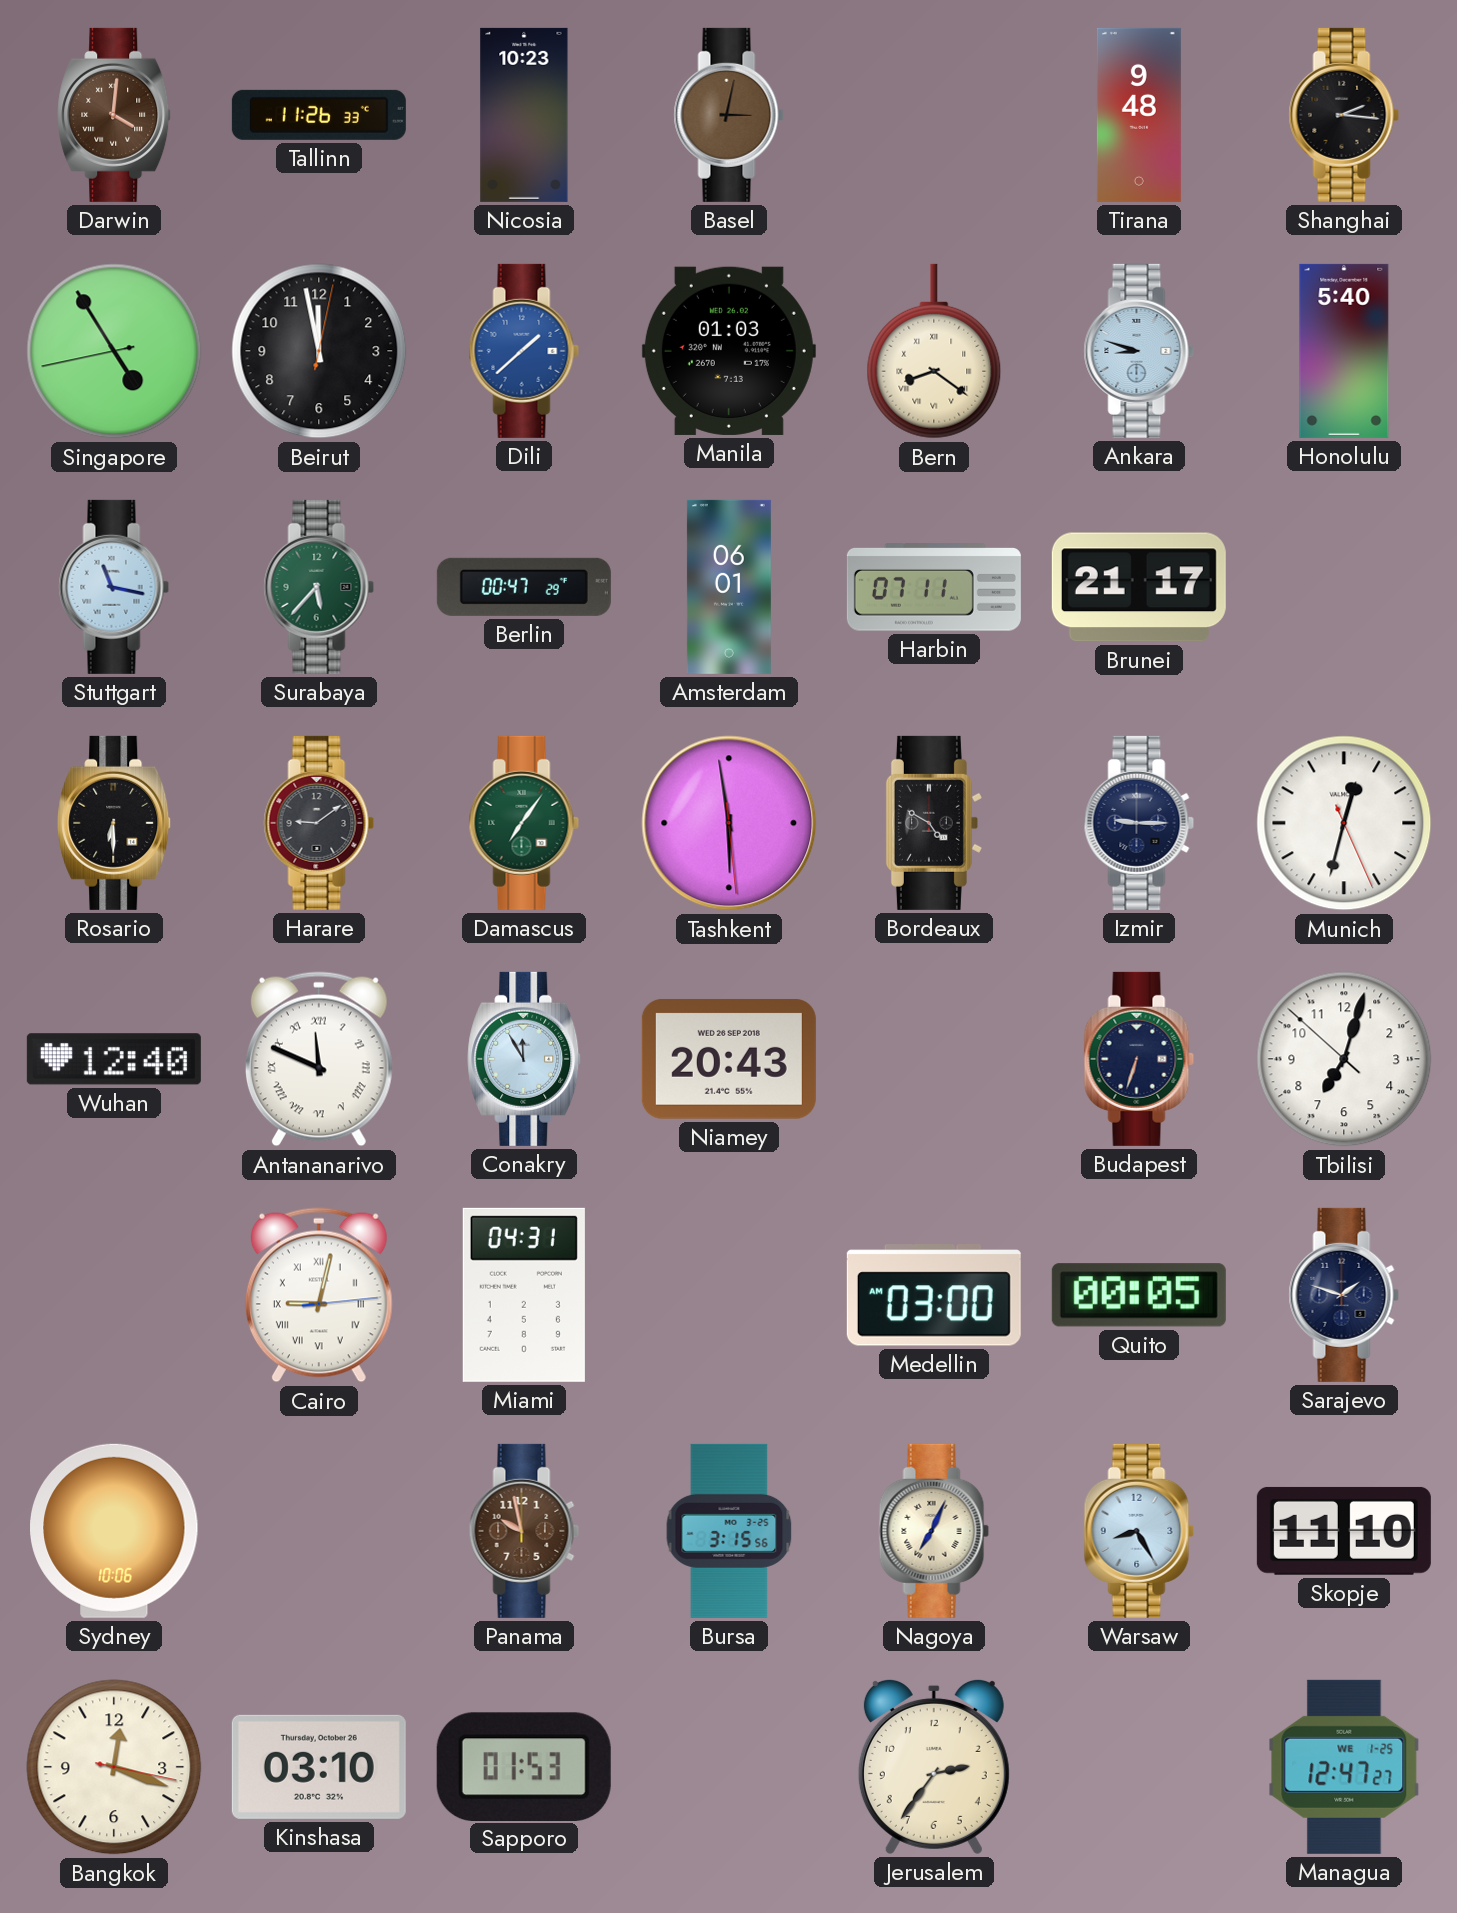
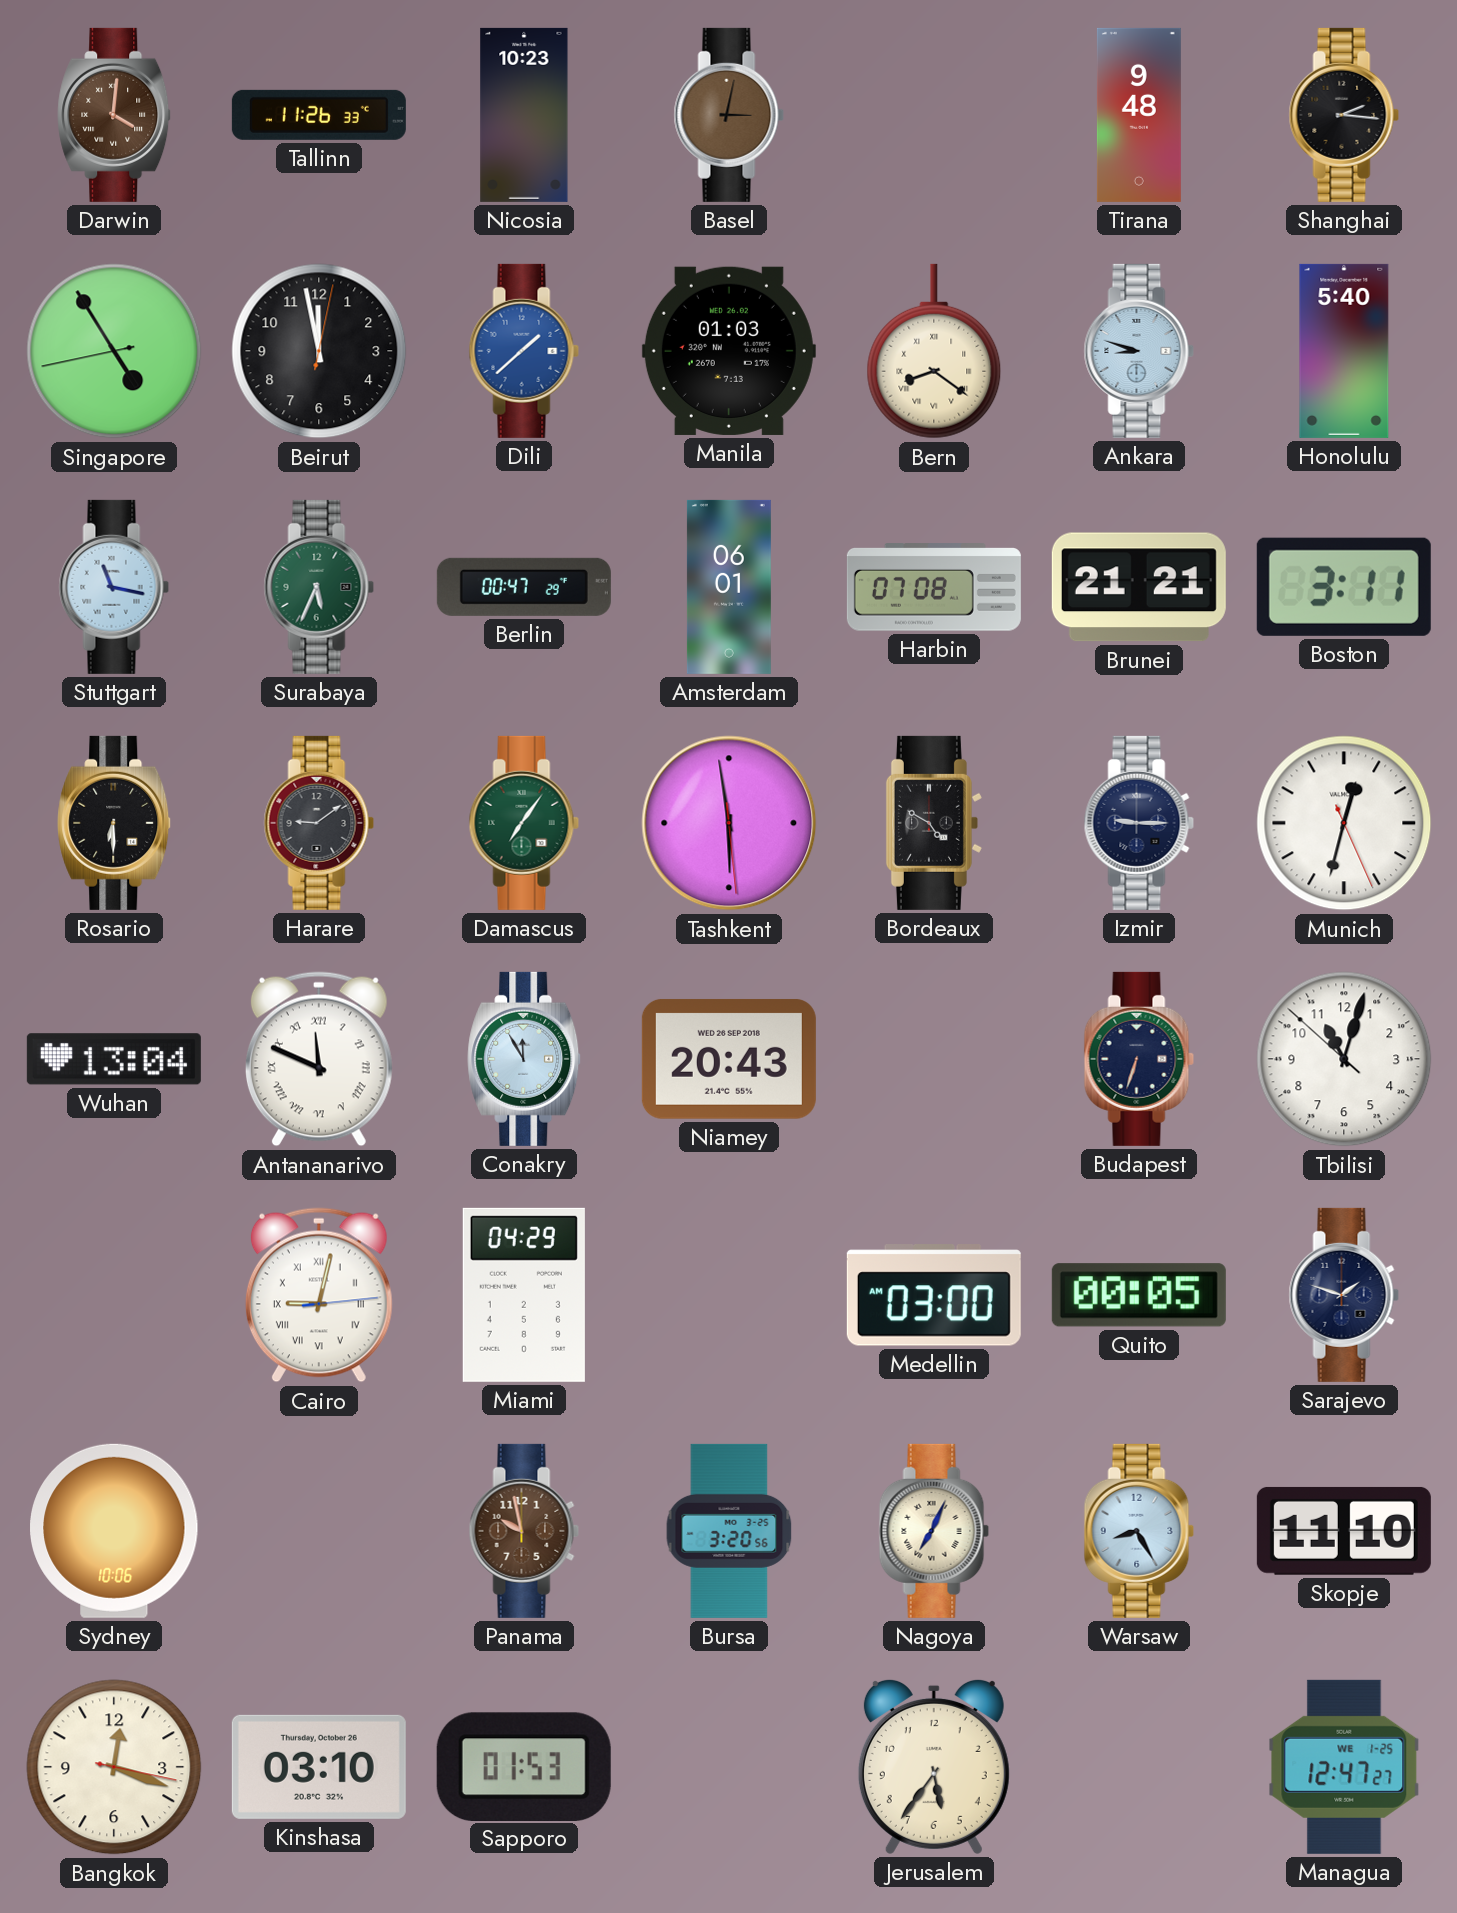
Surabaya: 5:37 -> 5:34
Harbin: 07:11 -> 07:08
Brunei: 21:17 -> 21:21
Boston: none -> 3:11
Wuhan: 12:40 -> 13:04
Tbilisi: 7:02 -> 11:02
Miami: 04:31 -> 04:29
Bursa: 3:15 -> 3:20
Jerusalem: 2:36 -> 5:36
